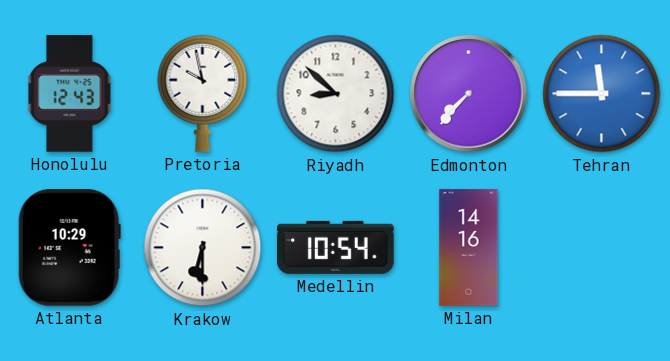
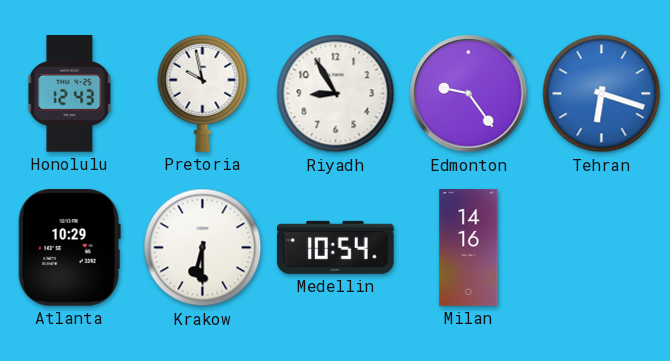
Riyadh: 8:52 -> 8:55
Edmonton: 7:37 -> 9:24
Tehran: 11:45 -> 6:18
